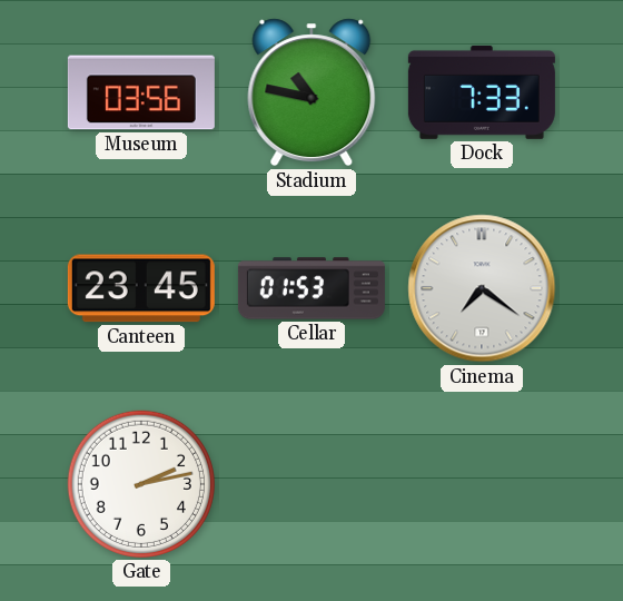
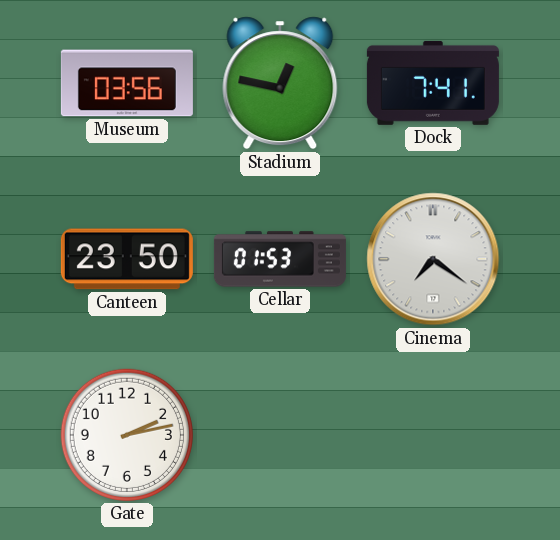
Stadium: 10:47 -> 12:47
Dock: 7:33 -> 7:41
Canteen: 23:45 -> 23:50
